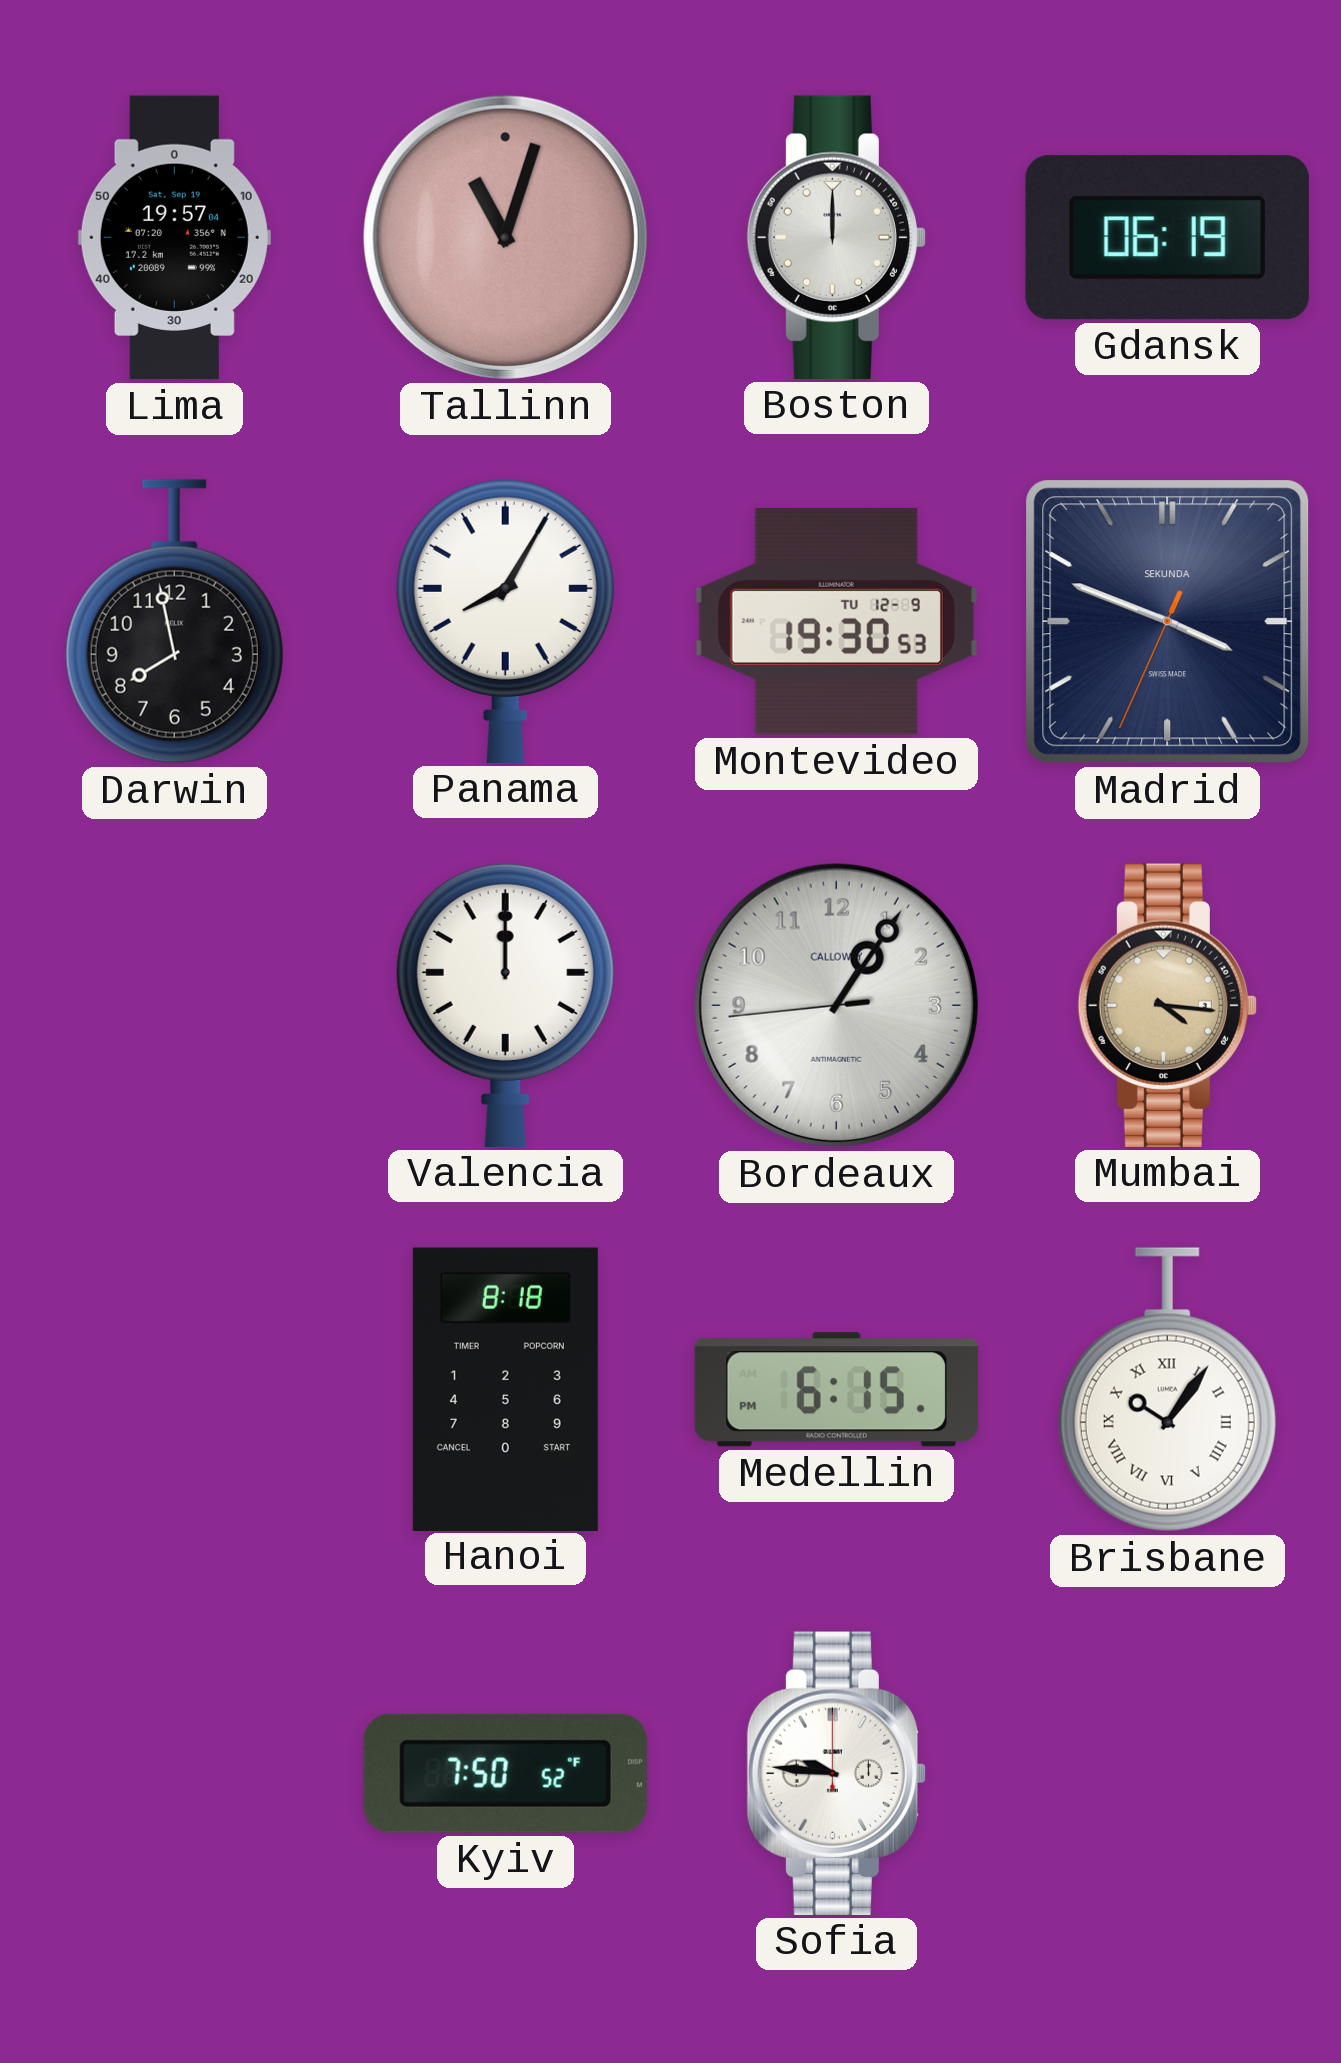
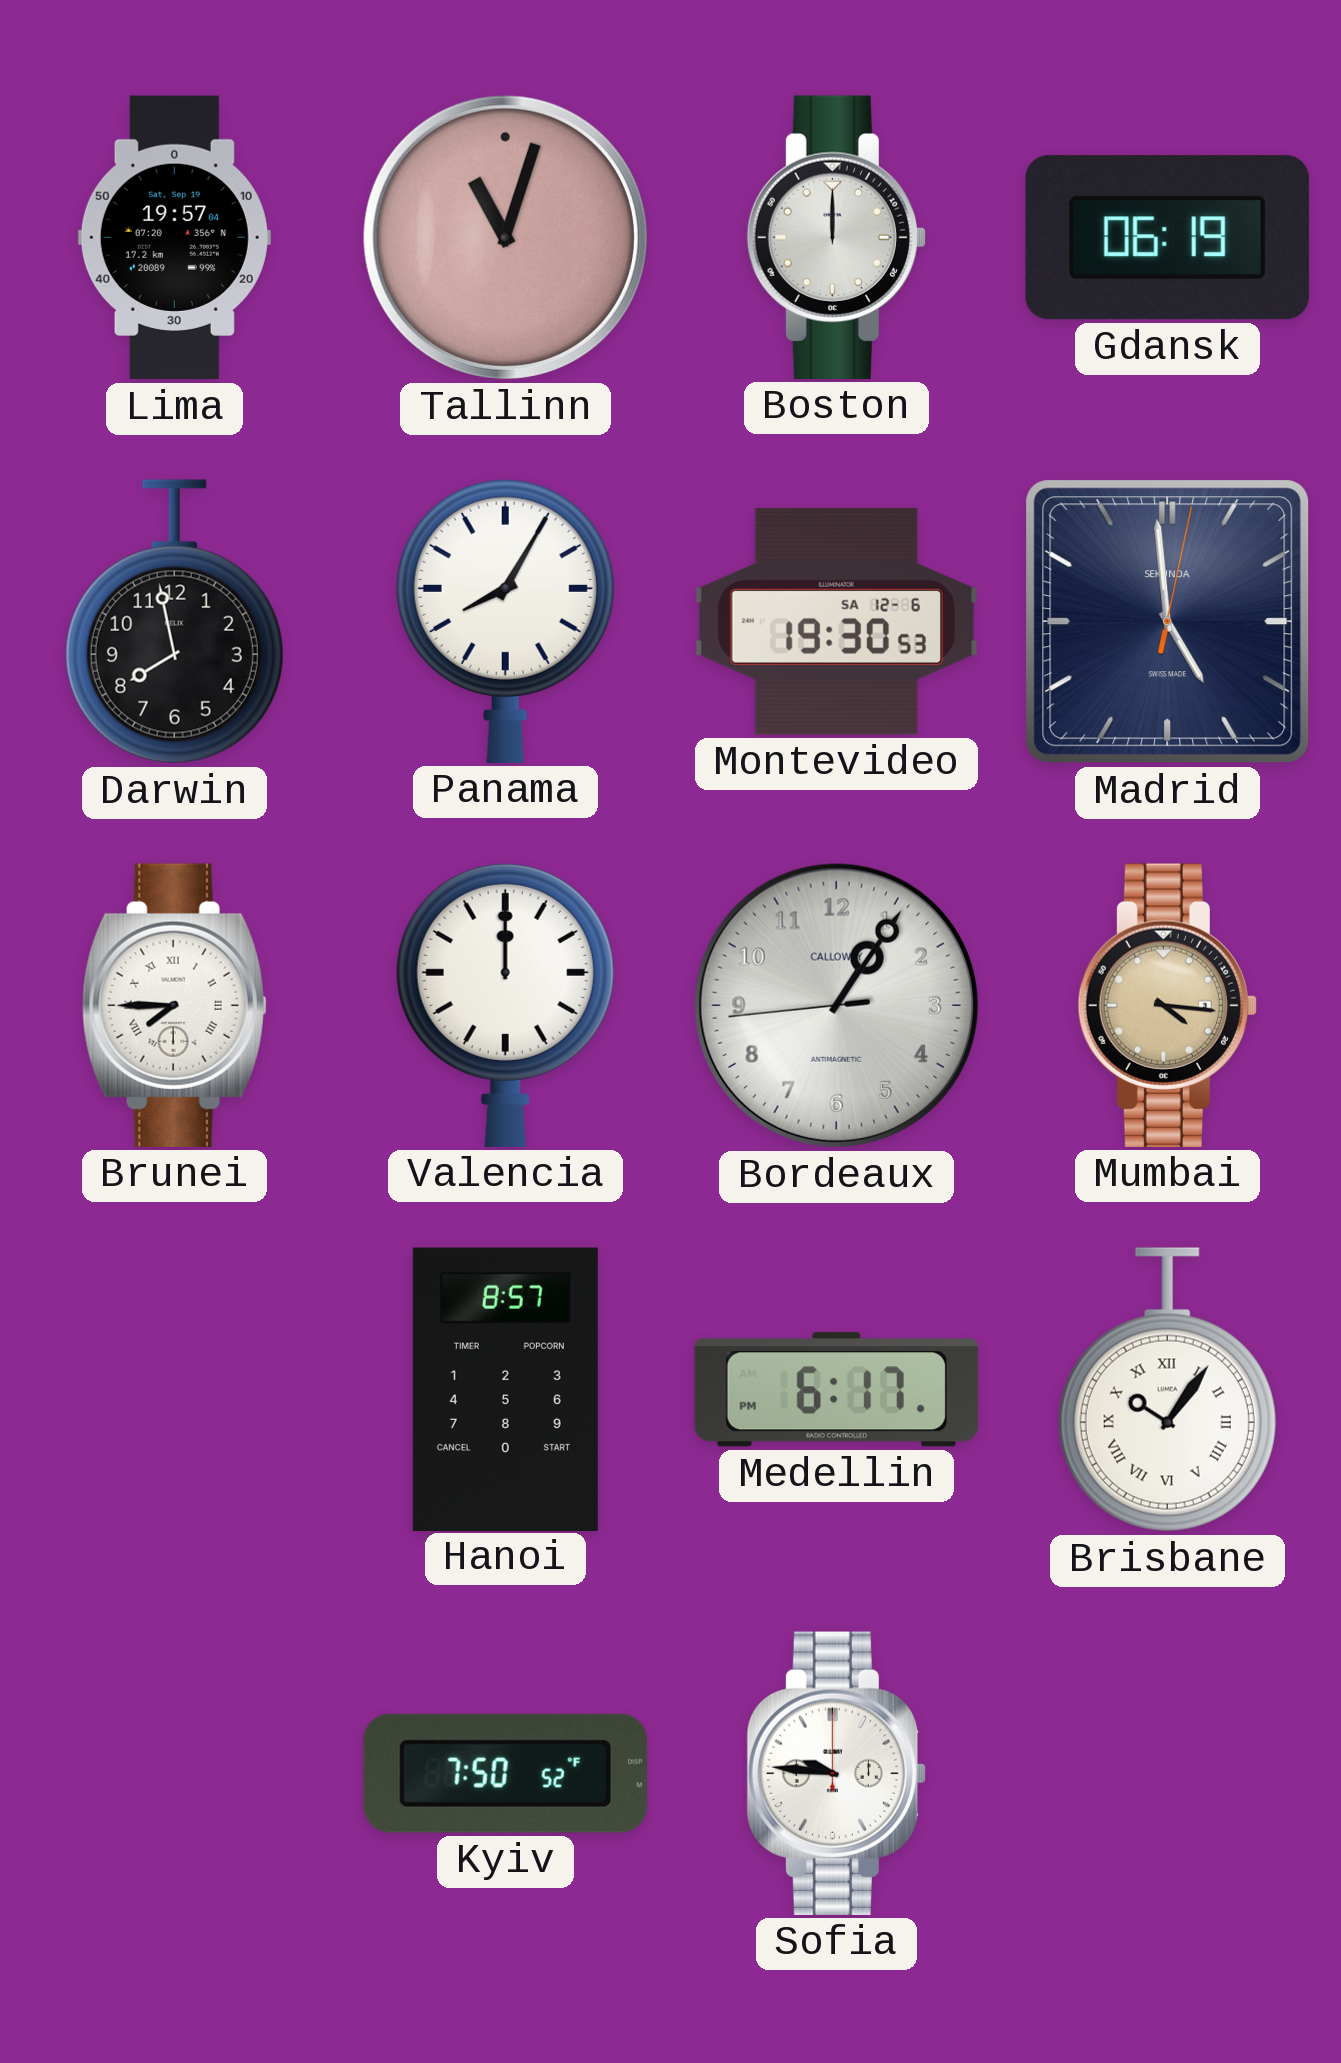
Montevideo date: TU 12-9 -> SA 12-6
Madrid: 3:48 -> 4:59
Brunei: none -> 7:45
Hanoi: 8:18 -> 8:57
Medellin: 6:15 -> 6:17
